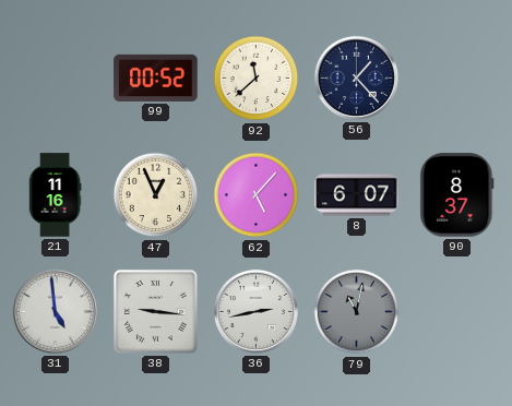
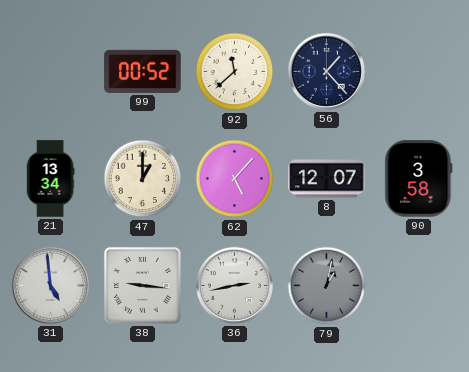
21: 11:16 -> 13:34
47: 12:56 -> 1:00
8: 6:07 -> 12:07
90: 8:37 -> 3:58
79: 11:02 -> 1:02
